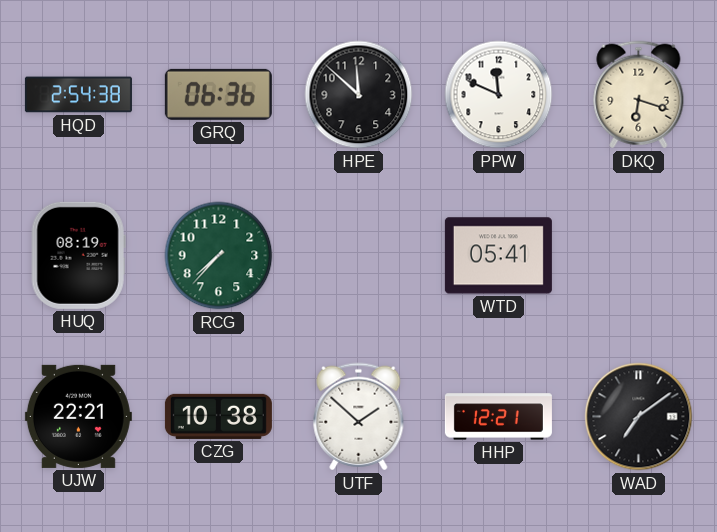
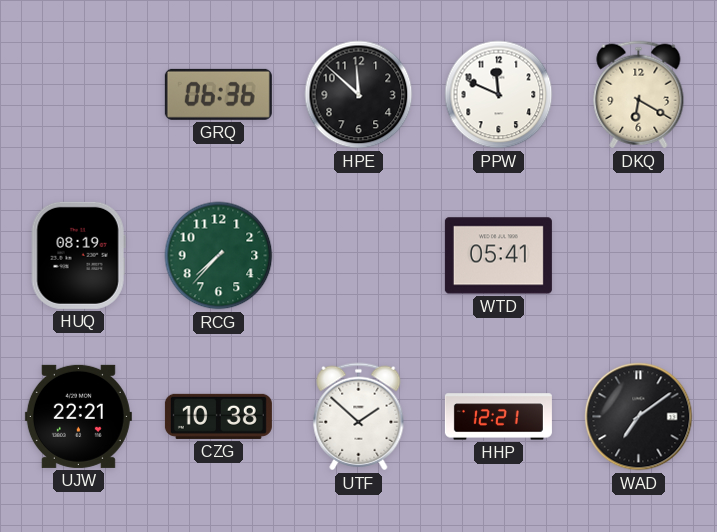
HQD: 2:54 -> none
DKQ: 6:18 -> 6:20
